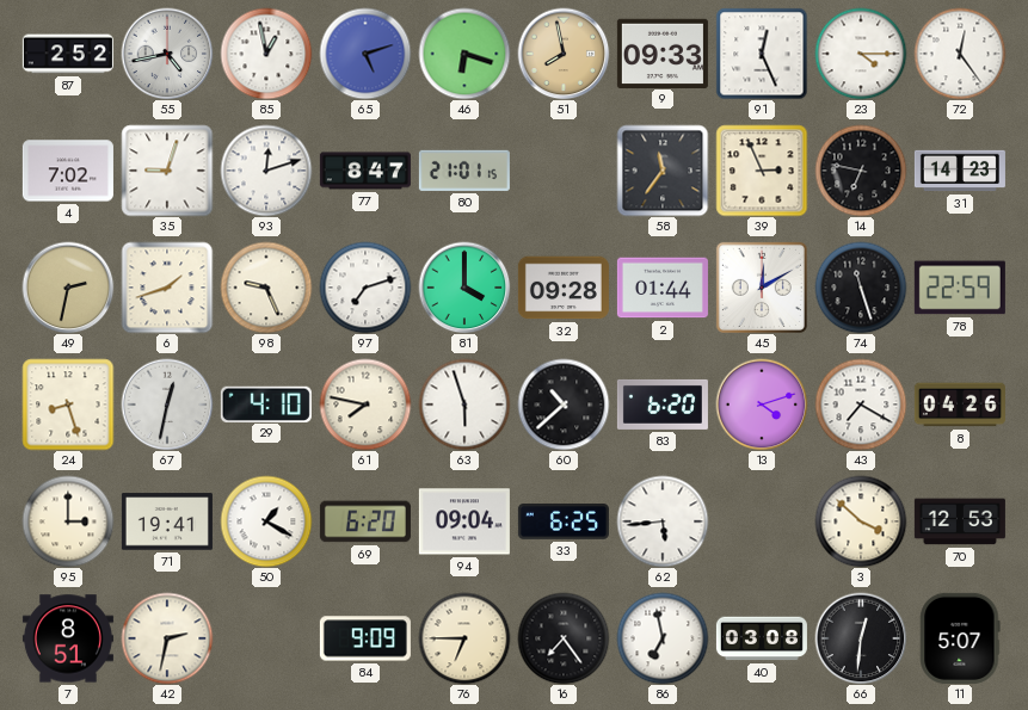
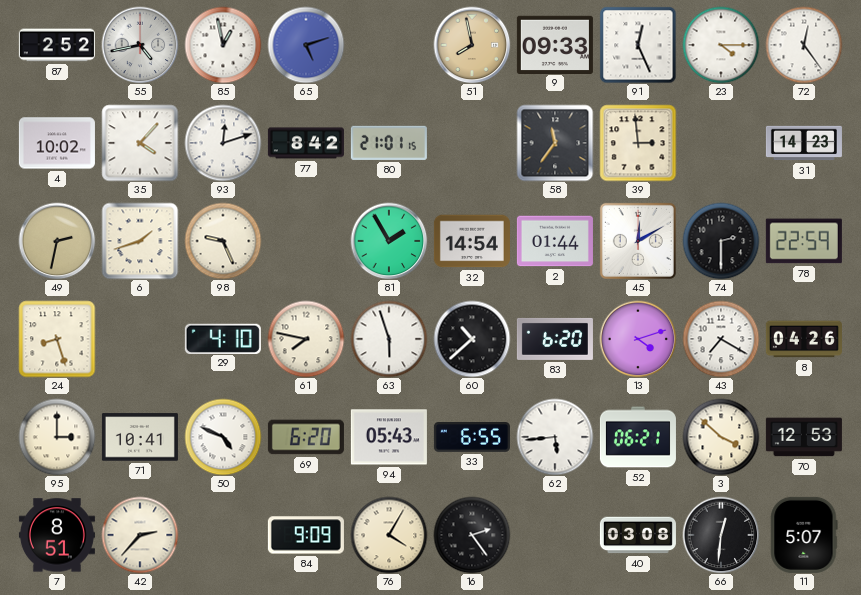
46: 6:18 -> none
4: 7:02 -> 10:02
35: 9:03 -> 4:07
77: 8:47 -> 8:42
39: 2:56 -> 2:59
14: 6:47 -> none
97: 7:12 -> none
81: 4:00 -> 1:55
32: 09:28 -> 14:54
74: 11:27 -> 2:30
67: 12:32 -> none
71: 19:41 -> 10:41
50: 1:20 -> 4:49
94: 09:04 -> 05:43
33: 6:25 -> 6:55
52: none -> 06:21
42: 2:32 -> 2:37
76: 6:45 -> 4:05
16: 7:24 -> 2:24
86: 6:58 -> none
